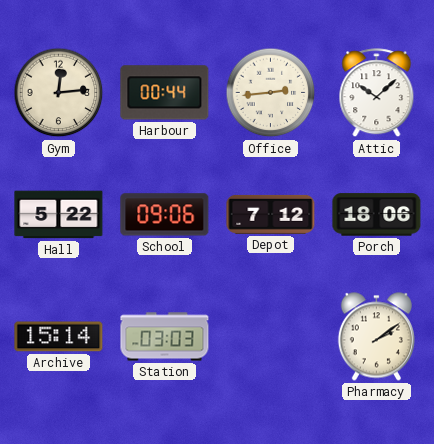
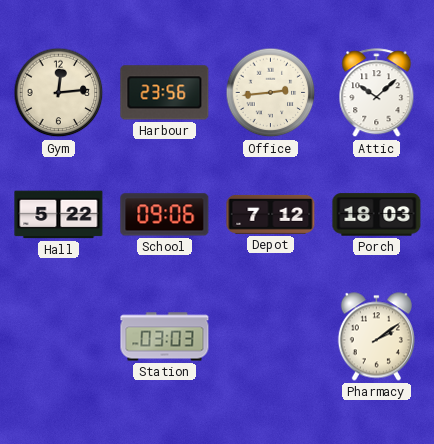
Harbour: 00:44 -> 23:56
Porch: 18:06 -> 18:03
Archive: 15:14 -> none
